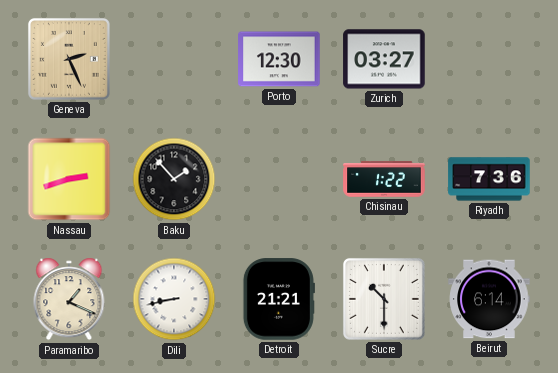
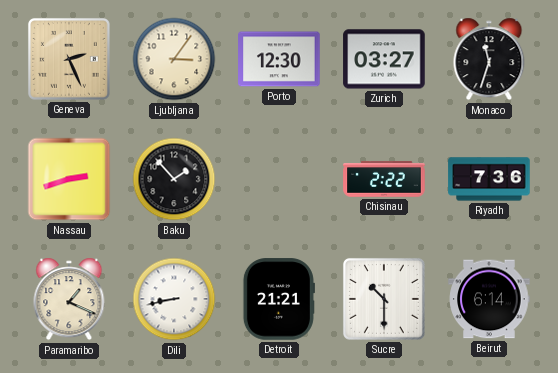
Ljubljana: none -> 3:06
Monaco: none -> 11:33
Chisinau: 1:22 -> 2:22
